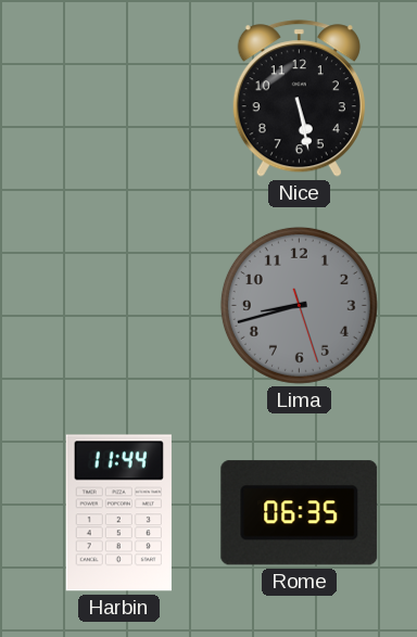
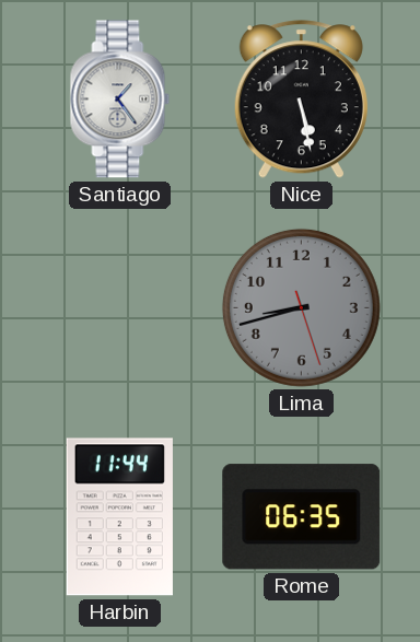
Santiago: none -> 1:24
